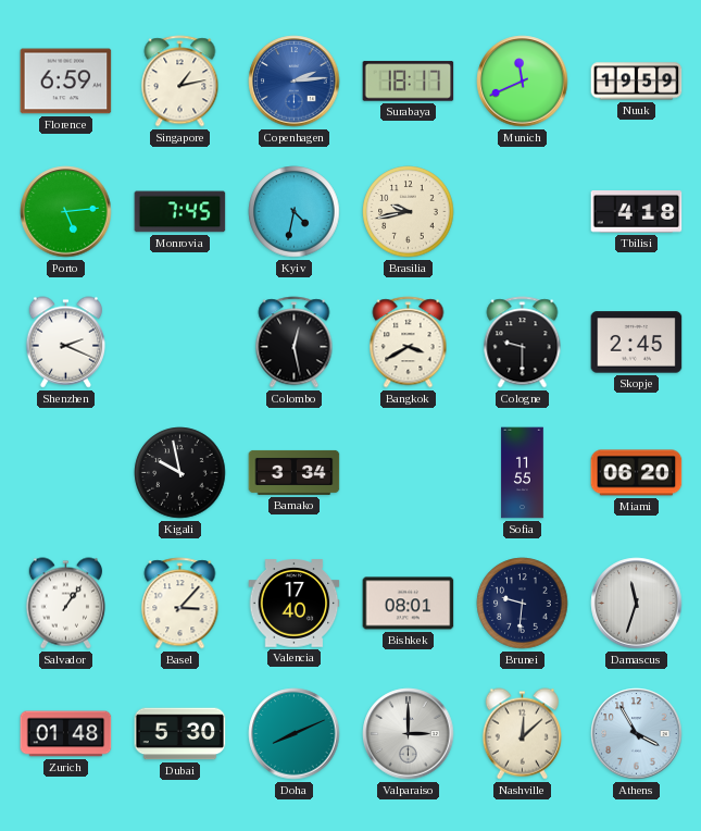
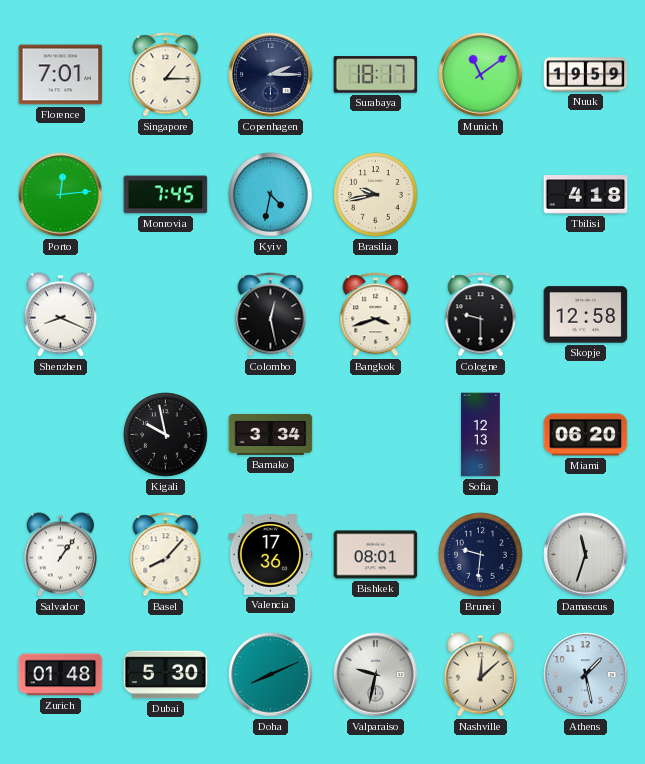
Florence: 6:59 -> 7:01
Singapore: 1:13 -> 1:15
Copenhagen: 2:14 -> 2:15
Copenhagen dial: blue -> navy
Munich: 11:41 -> 11:09
Porto: 5:14 -> 12:14
Shenzhen: 2:19 -> 8:19
Bangkok: 3:40 -> 3:42
Skopje: 2:45 -> 12:58
Sofia: 11:55 -> 12:13
Basel: 3:07 -> 8:07
Valencia: 17:40 -> 17:36
Valparaiso: 3:00 -> 9:32
Athens: 3:55 -> 1:28
